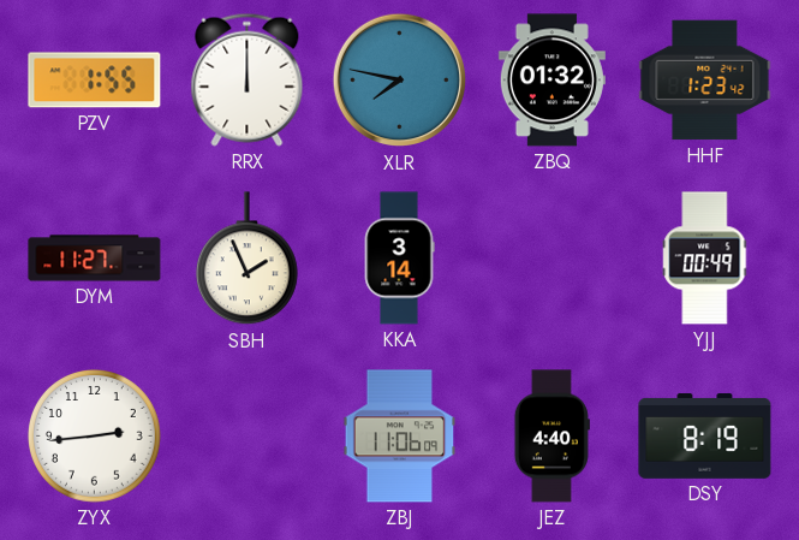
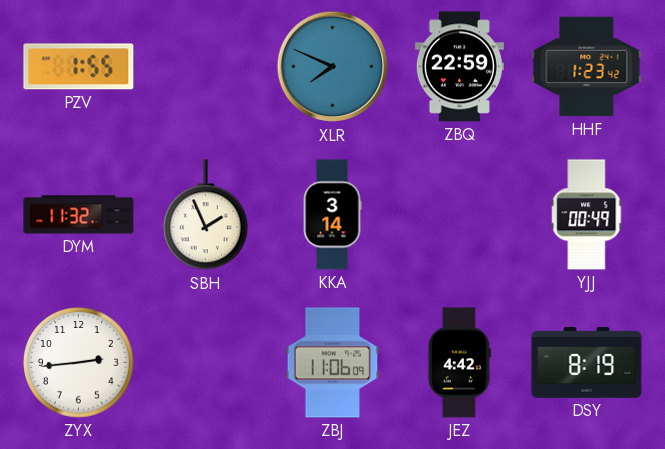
RRX: 12:00 -> none
XLR: 7:47 -> 7:49
ZBQ: 01:32 -> 22:59
DYM: 11:27 -> 11:32
JEZ: 4:40 -> 4:42
